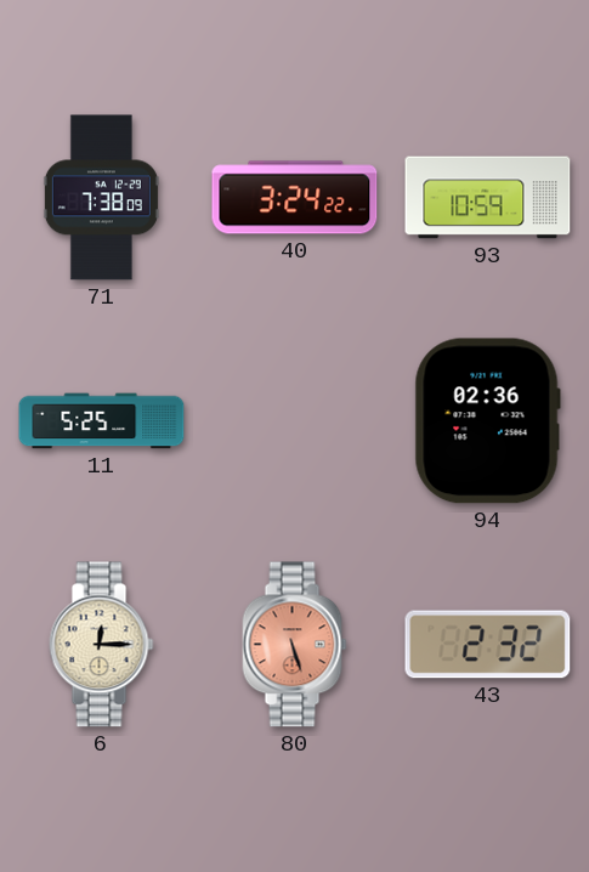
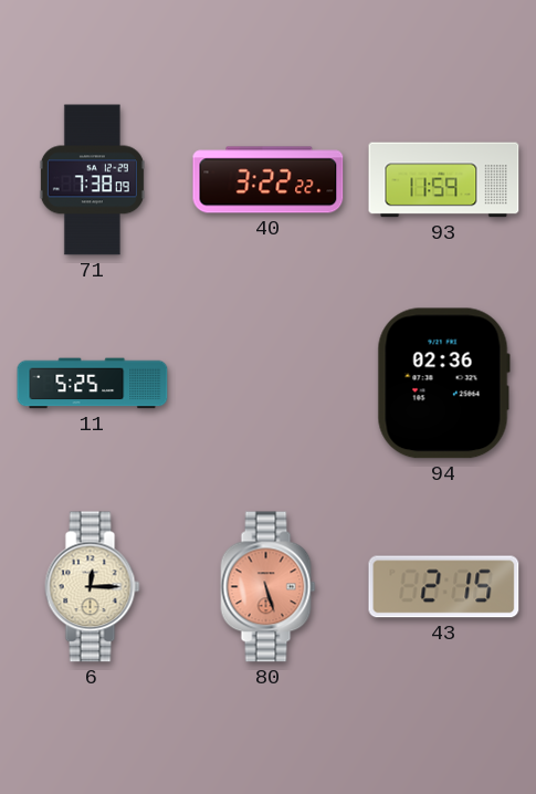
40: 3:24 -> 3:22
93: 10:59 -> 11:59
43: 2:32 -> 2:15
